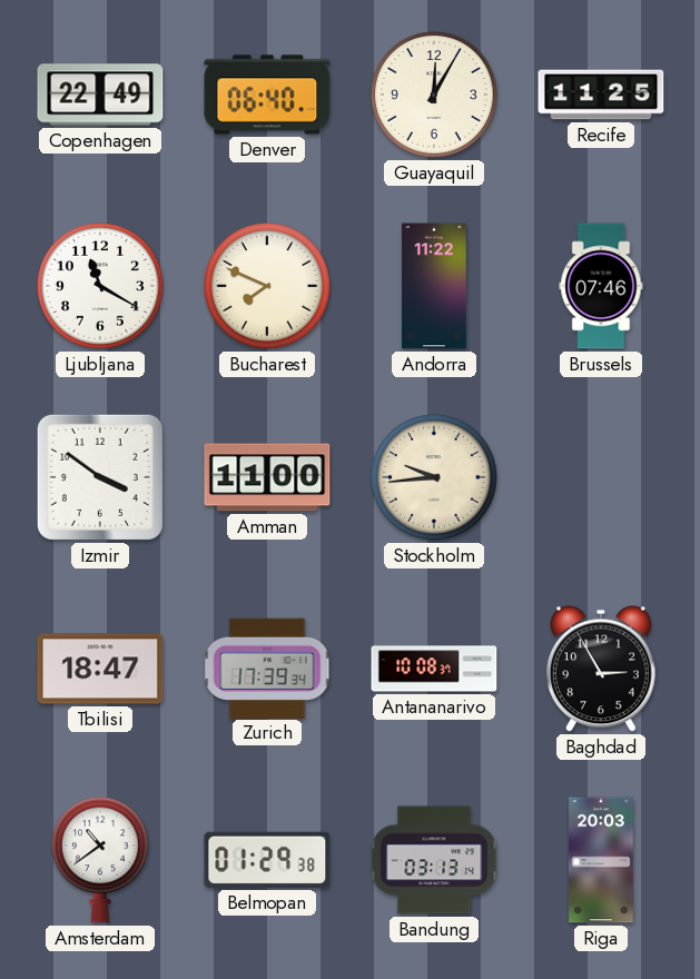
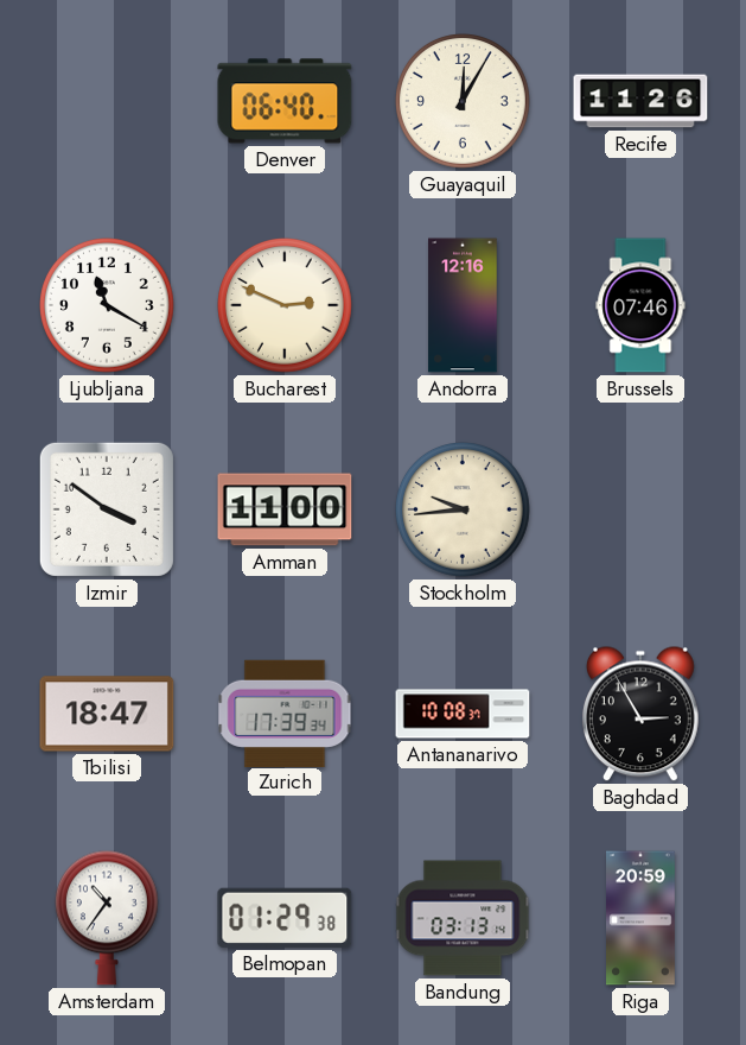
Copenhagen: 22:49 -> none
Recife: 11:25 -> 11:26
Bucharest: 7:49 -> 2:49
Andorra: 11:22 -> 12:16
Amsterdam: 10:39 -> 10:36
Riga: 20:03 -> 20:59
